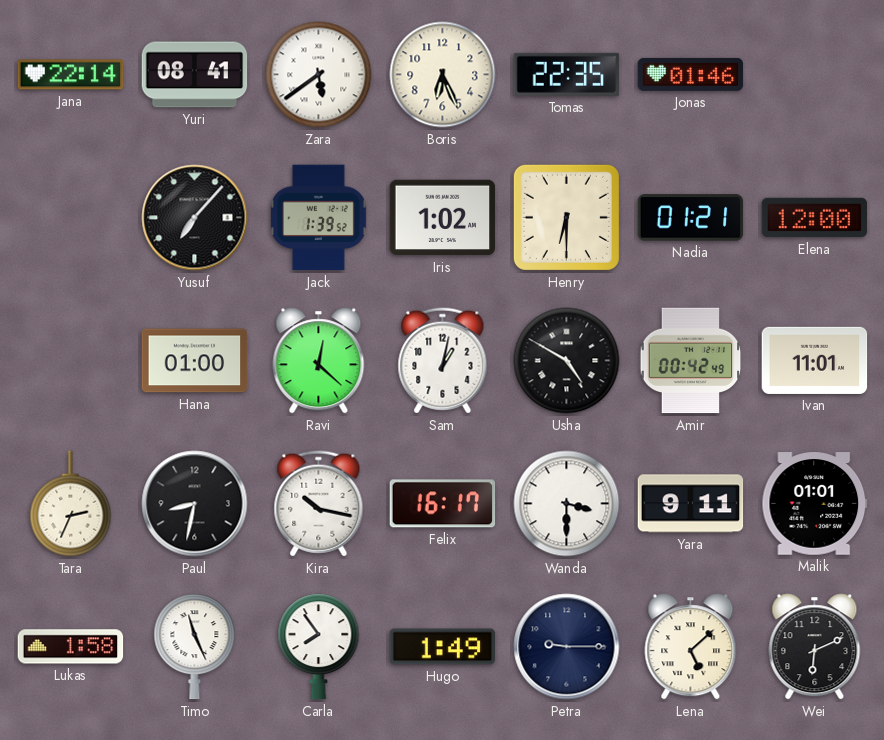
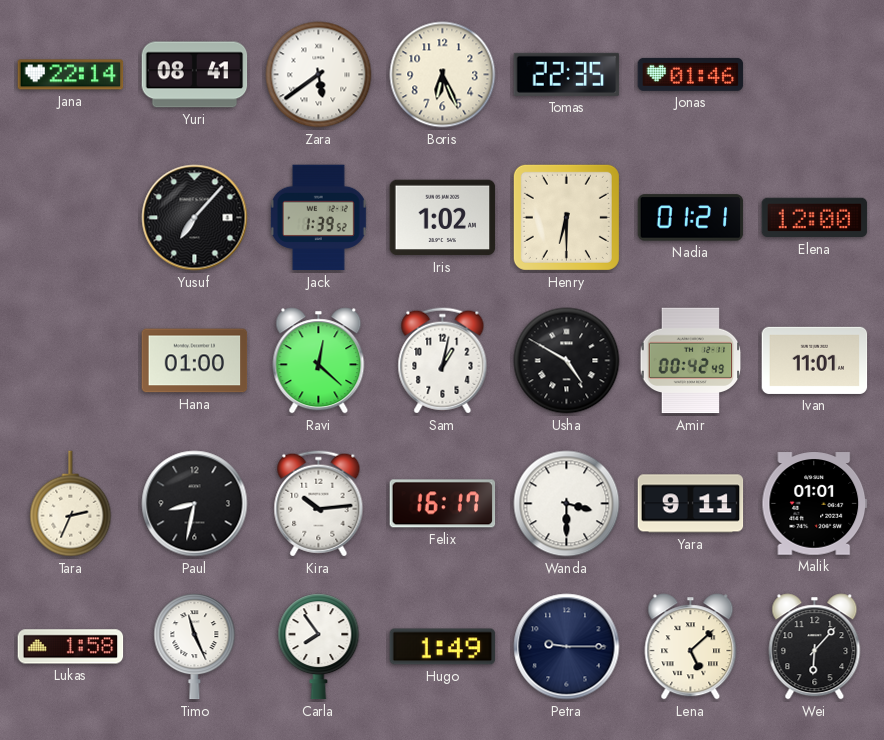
Kira: 10:17 -> 10:14
Wei: 6:11 -> 6:07
